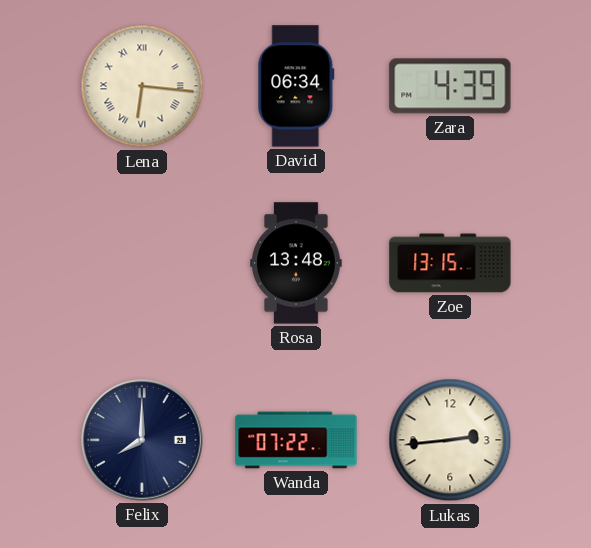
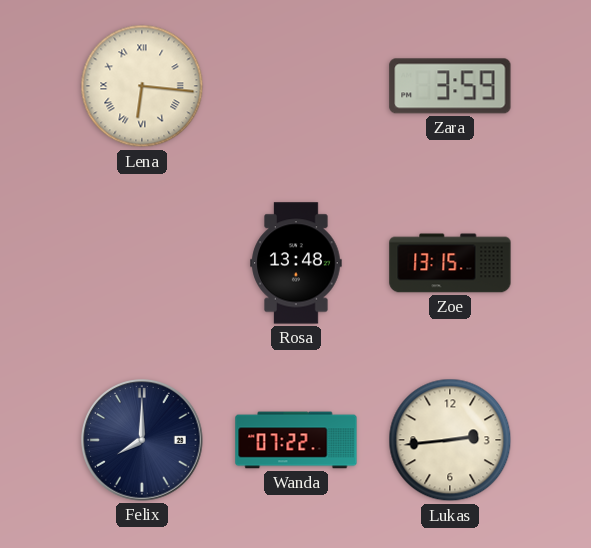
David: 06:34 -> none
Zara: 4:39 -> 3:59
